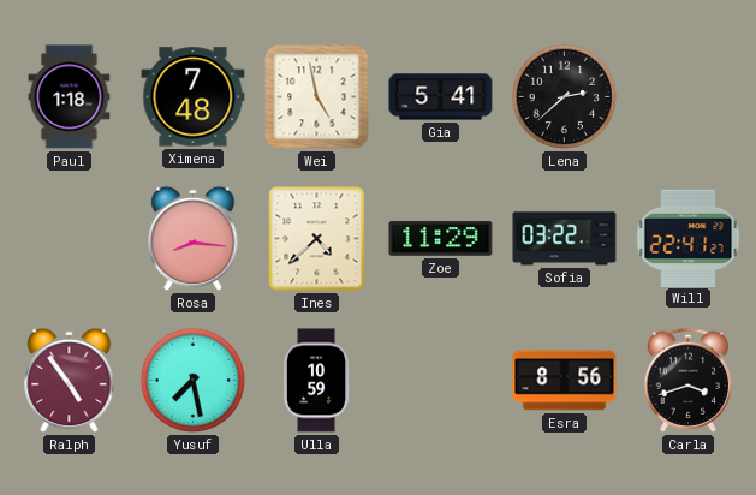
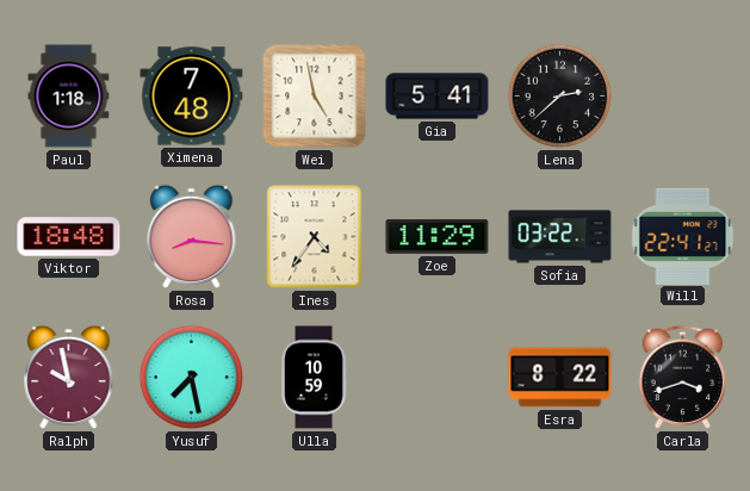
Viktor: none -> 18:48
Ines: 4:38 -> 4:36
Ralph: 4:54 -> 9:58
Esra: 8:56 -> 8:22
